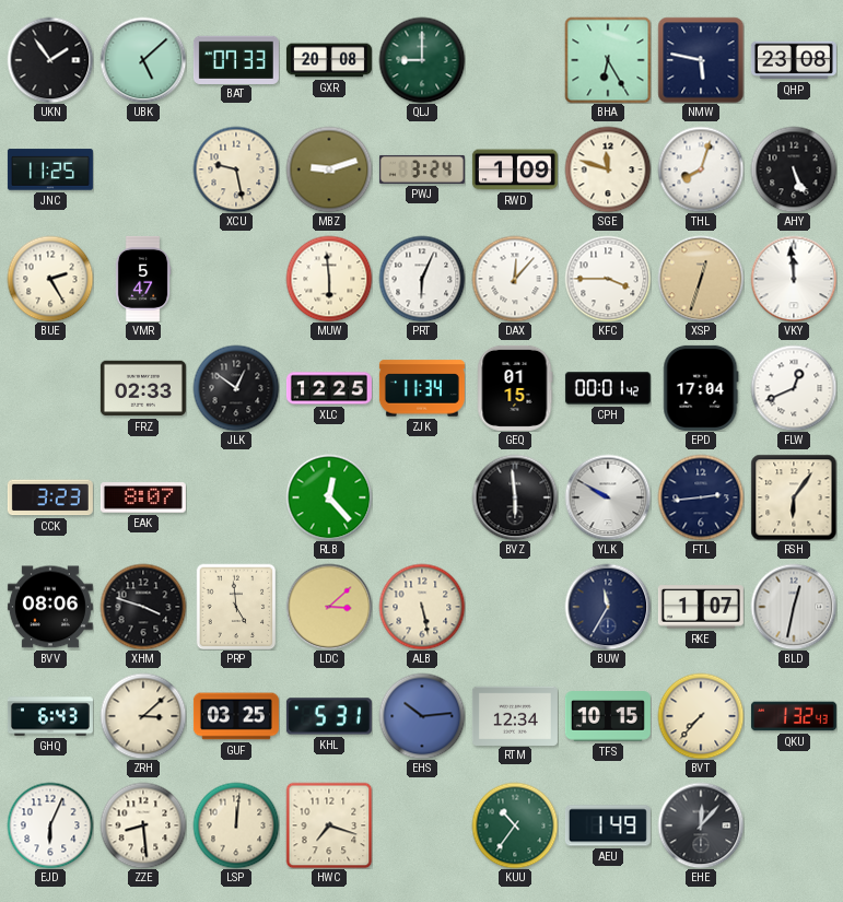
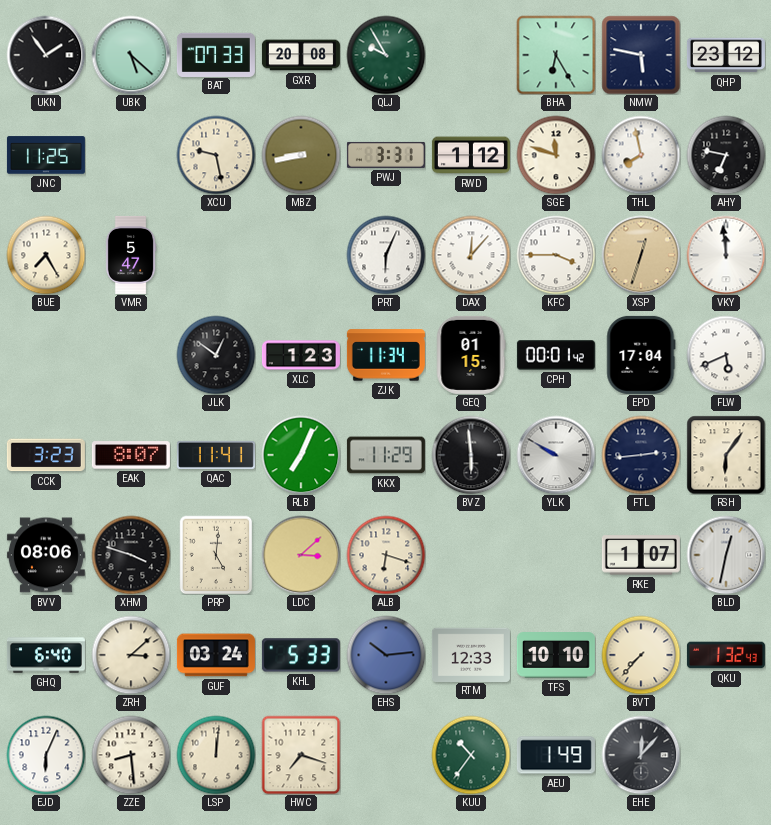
UBK: 5:08 -> 5:22
QLJ: 9:00 -> 9:55
QHP: 23:08 -> 23:12
MBZ: 9:12 -> 8:43
PWJ: 3:24 -> 3:31
RWD: 1:09 -> 1:12
THL: 8:03 -> 7:58
AHY: 5:26 -> 6:47
BUE: 2:25 -> 7:25
MUW: 5:59 -> none
FRZ: 02:33 -> none
XLC: 12:25 -> 1:23
FLW: 12:41 -> 5:41
QAC: none -> 11:41
RLB: 12:23 -> 7:04
KKX: none -> 11:29
PRP: 4:59 -> 5:01
ALB: 5:28 -> 6:18
BUW: 11:35 -> none
GHQ: 6:43 -> 6:40
GUF: 03:25 -> 03:24
KHL: 5:31 -> 5:33
RTM: 12:34 -> 12:33
TFS: 10:15 -> 10:10
